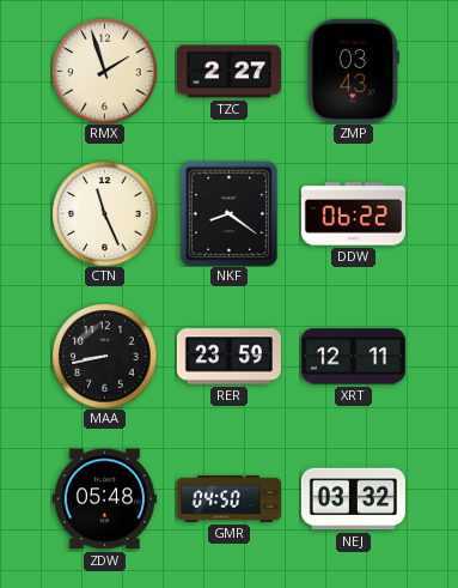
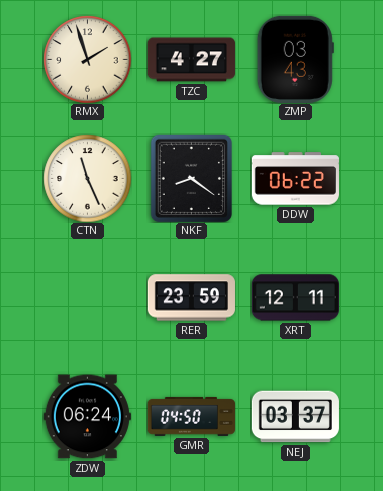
TZC: 2:27 -> 4:27
MAA: 8:43 -> none
ZDW: 05:48 -> 06:24
NEJ: 03:32 -> 03:37
